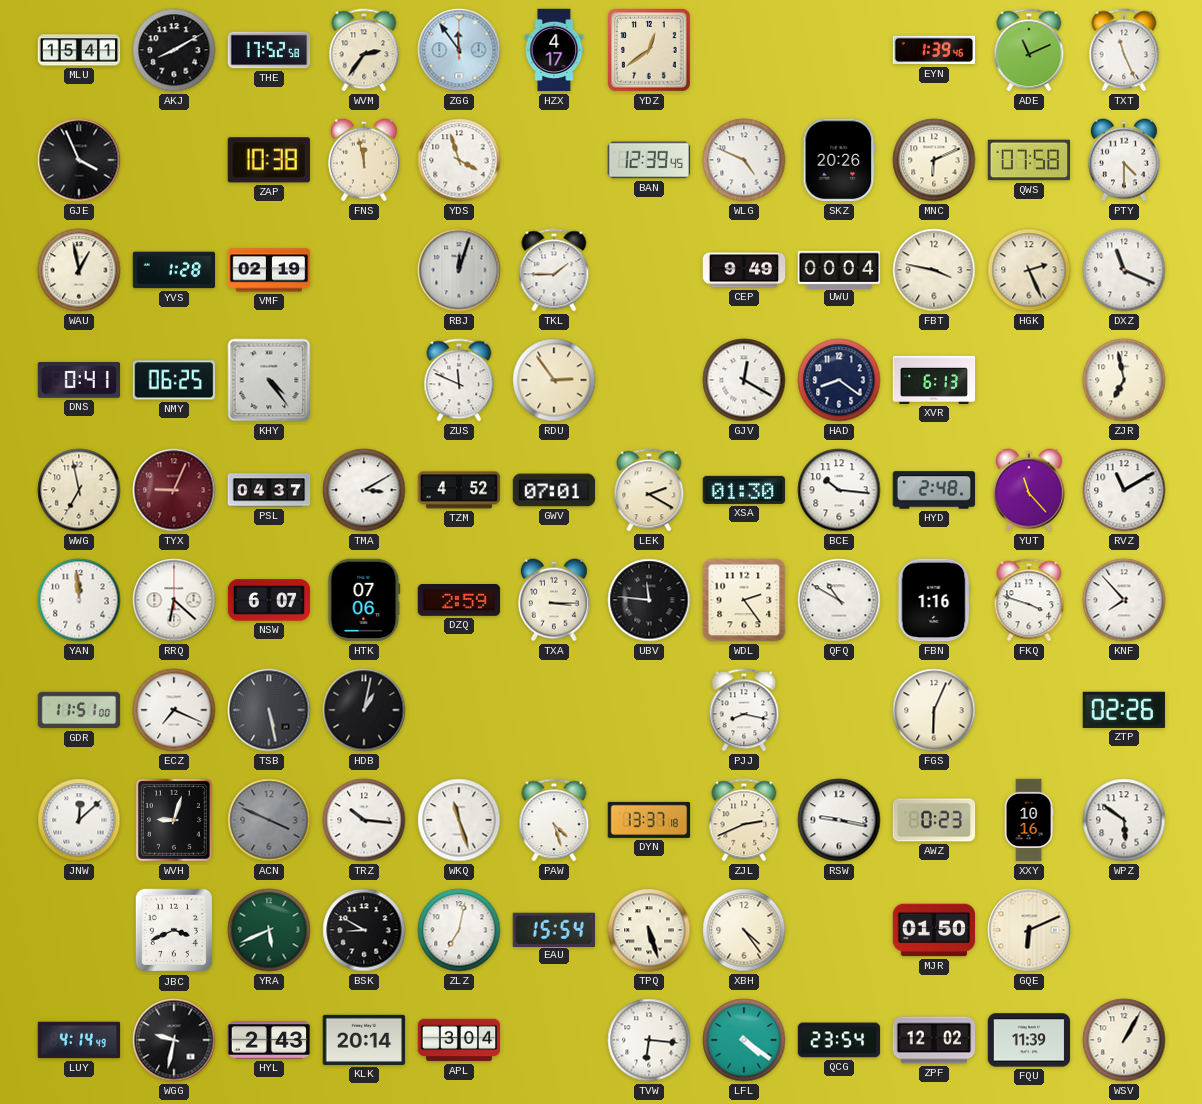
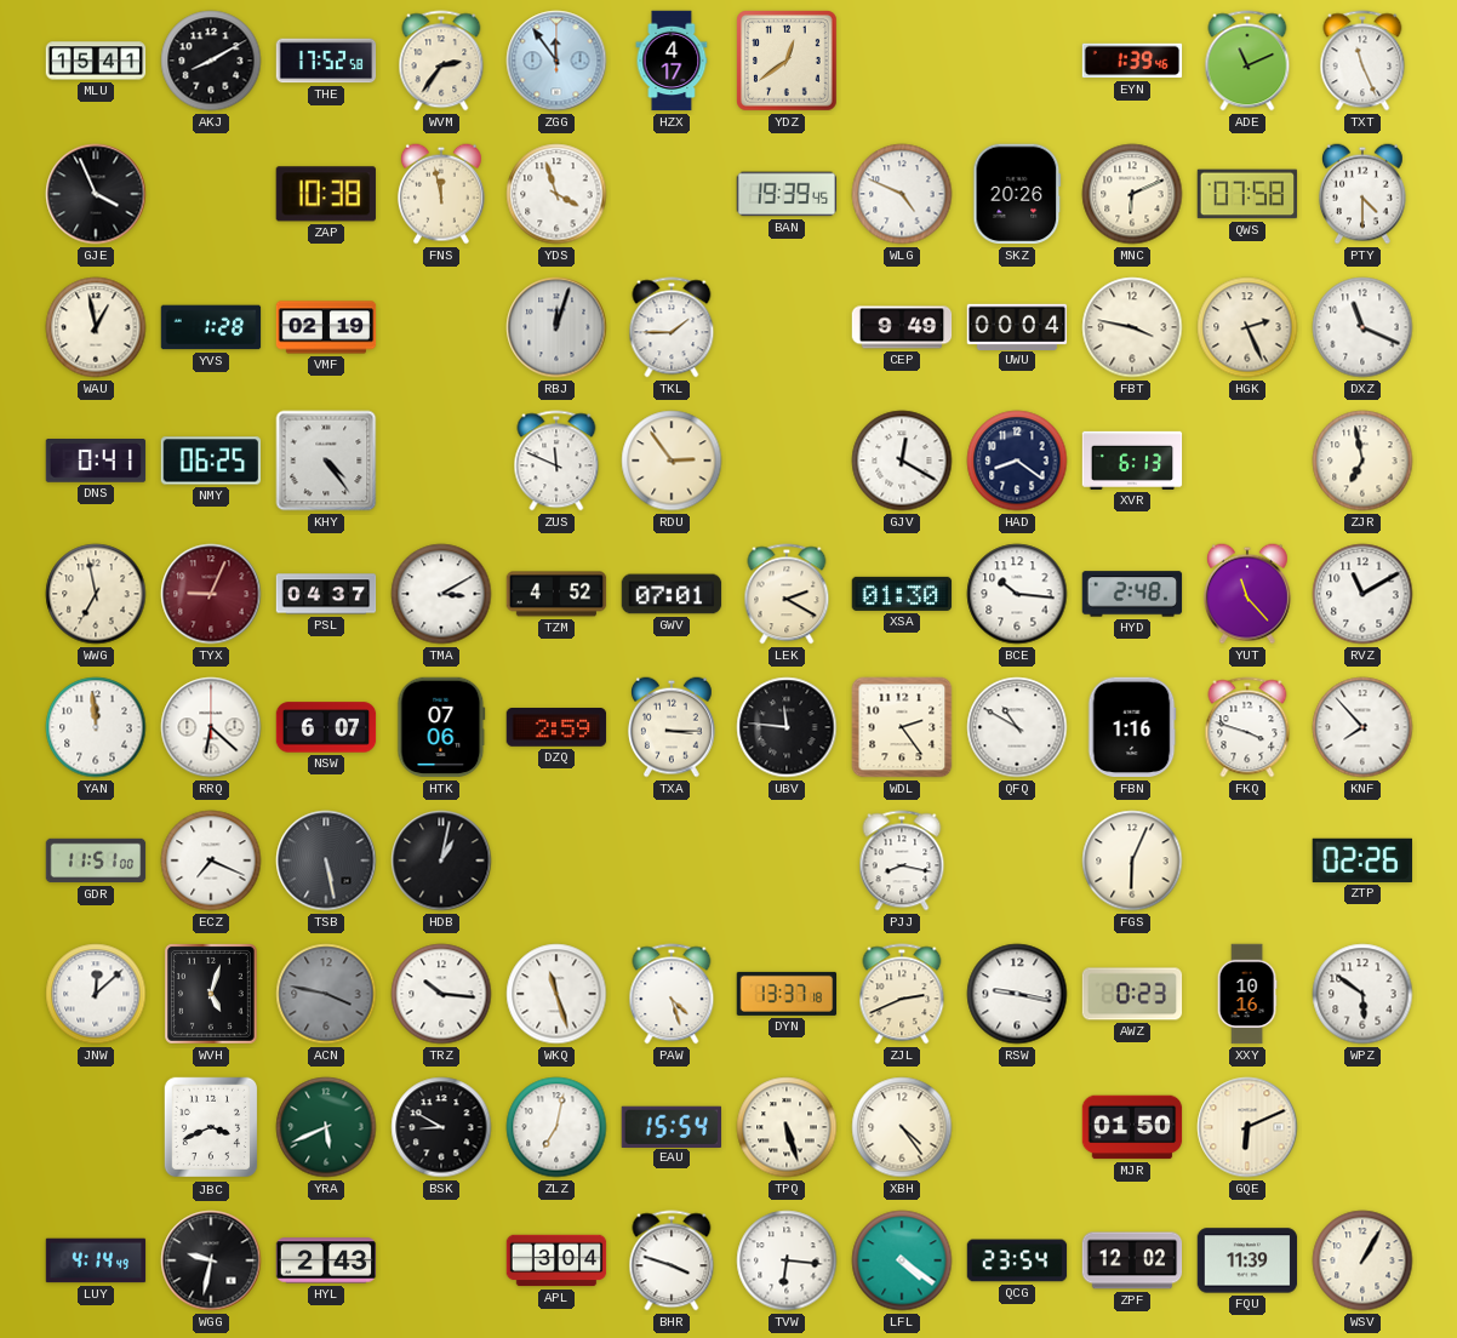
BAN: 12:39 -> 19:39
WVH: 9:03 -> 5:03
ACN: 3:49 -> 3:47
KLK: 20:14 -> none
BHR: none -> 3:48
